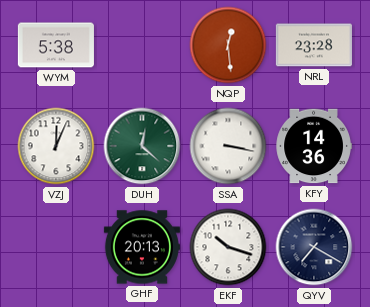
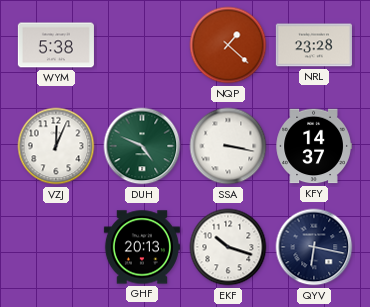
NQP: 12:29 -> 1:22
DUH: 12:22 -> 4:49
KFY: 14:36 -> 14:37
QYV: 7:20 -> 6:17
